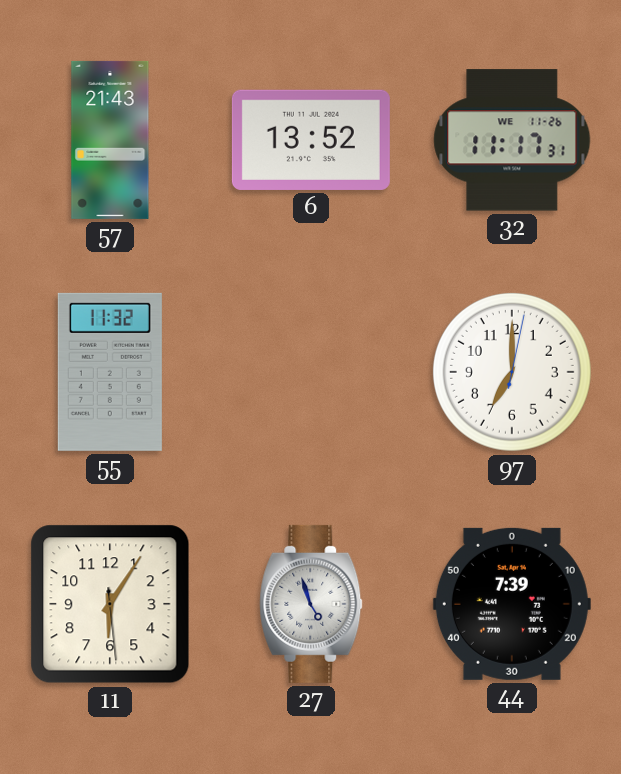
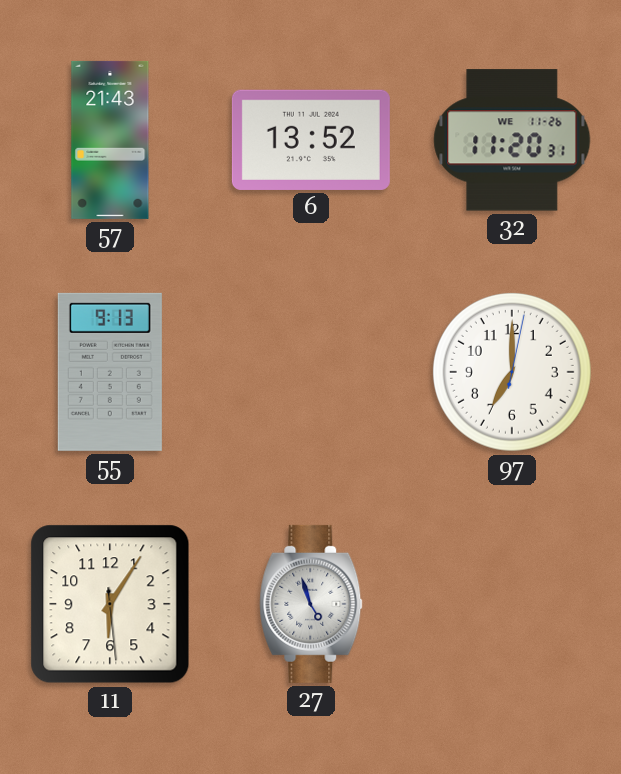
32: 11:17 -> 11:20
55: 11:32 -> 9:13
44: 7:39 -> none
